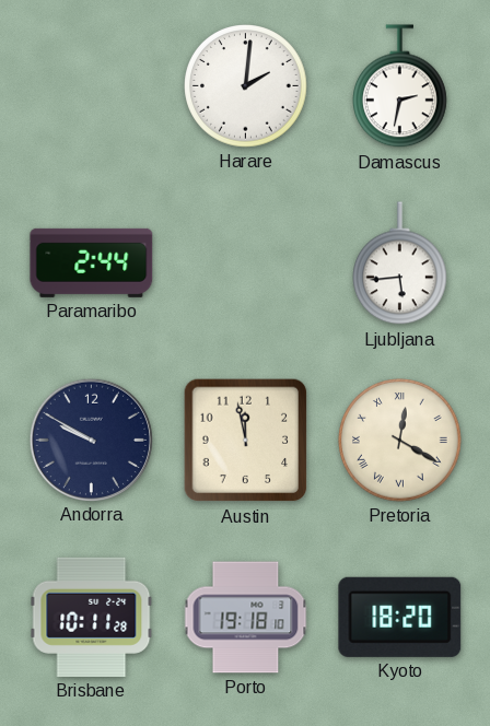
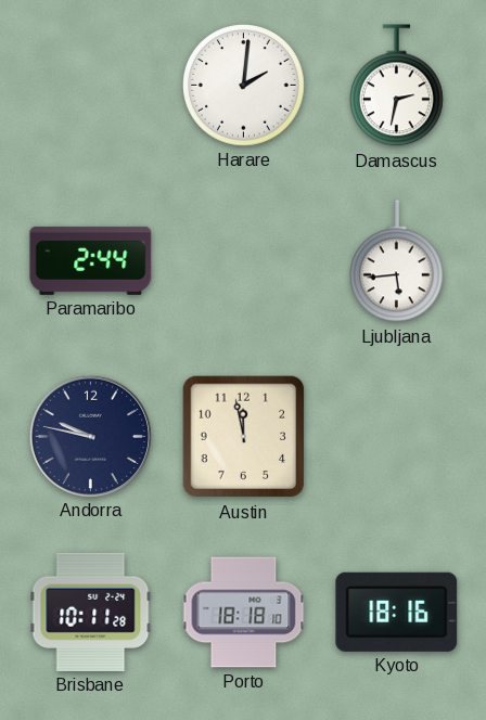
Andorra: 9:50 -> 9:47
Pretoria: 12:20 -> none
Porto: 19:18 -> 18:18
Kyoto: 18:20 -> 18:16
